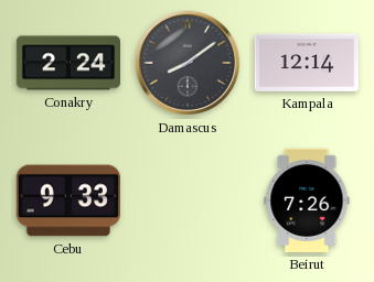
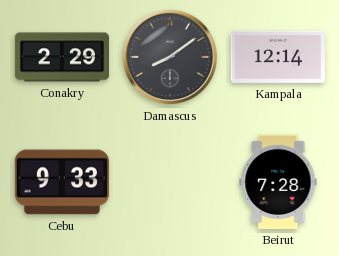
Conakry: 2:24 -> 2:29
Beirut: 7:26 -> 7:28
